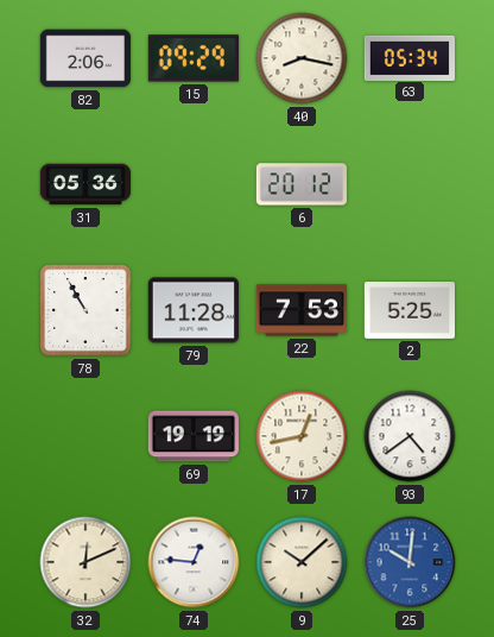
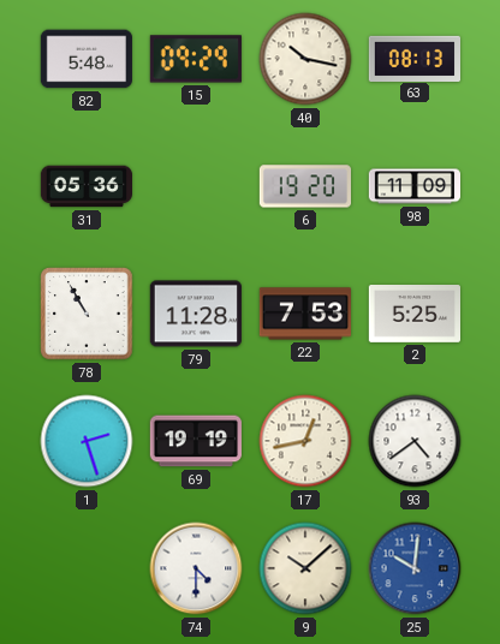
82: 2:06 -> 5:48
40: 8:17 -> 10:17
63: 05:34 -> 08:13
6: 20:12 -> 19:20
98: none -> 11:09
1: none -> 2:27
32: 12:11 -> none
74: 12:46 -> 4:30
